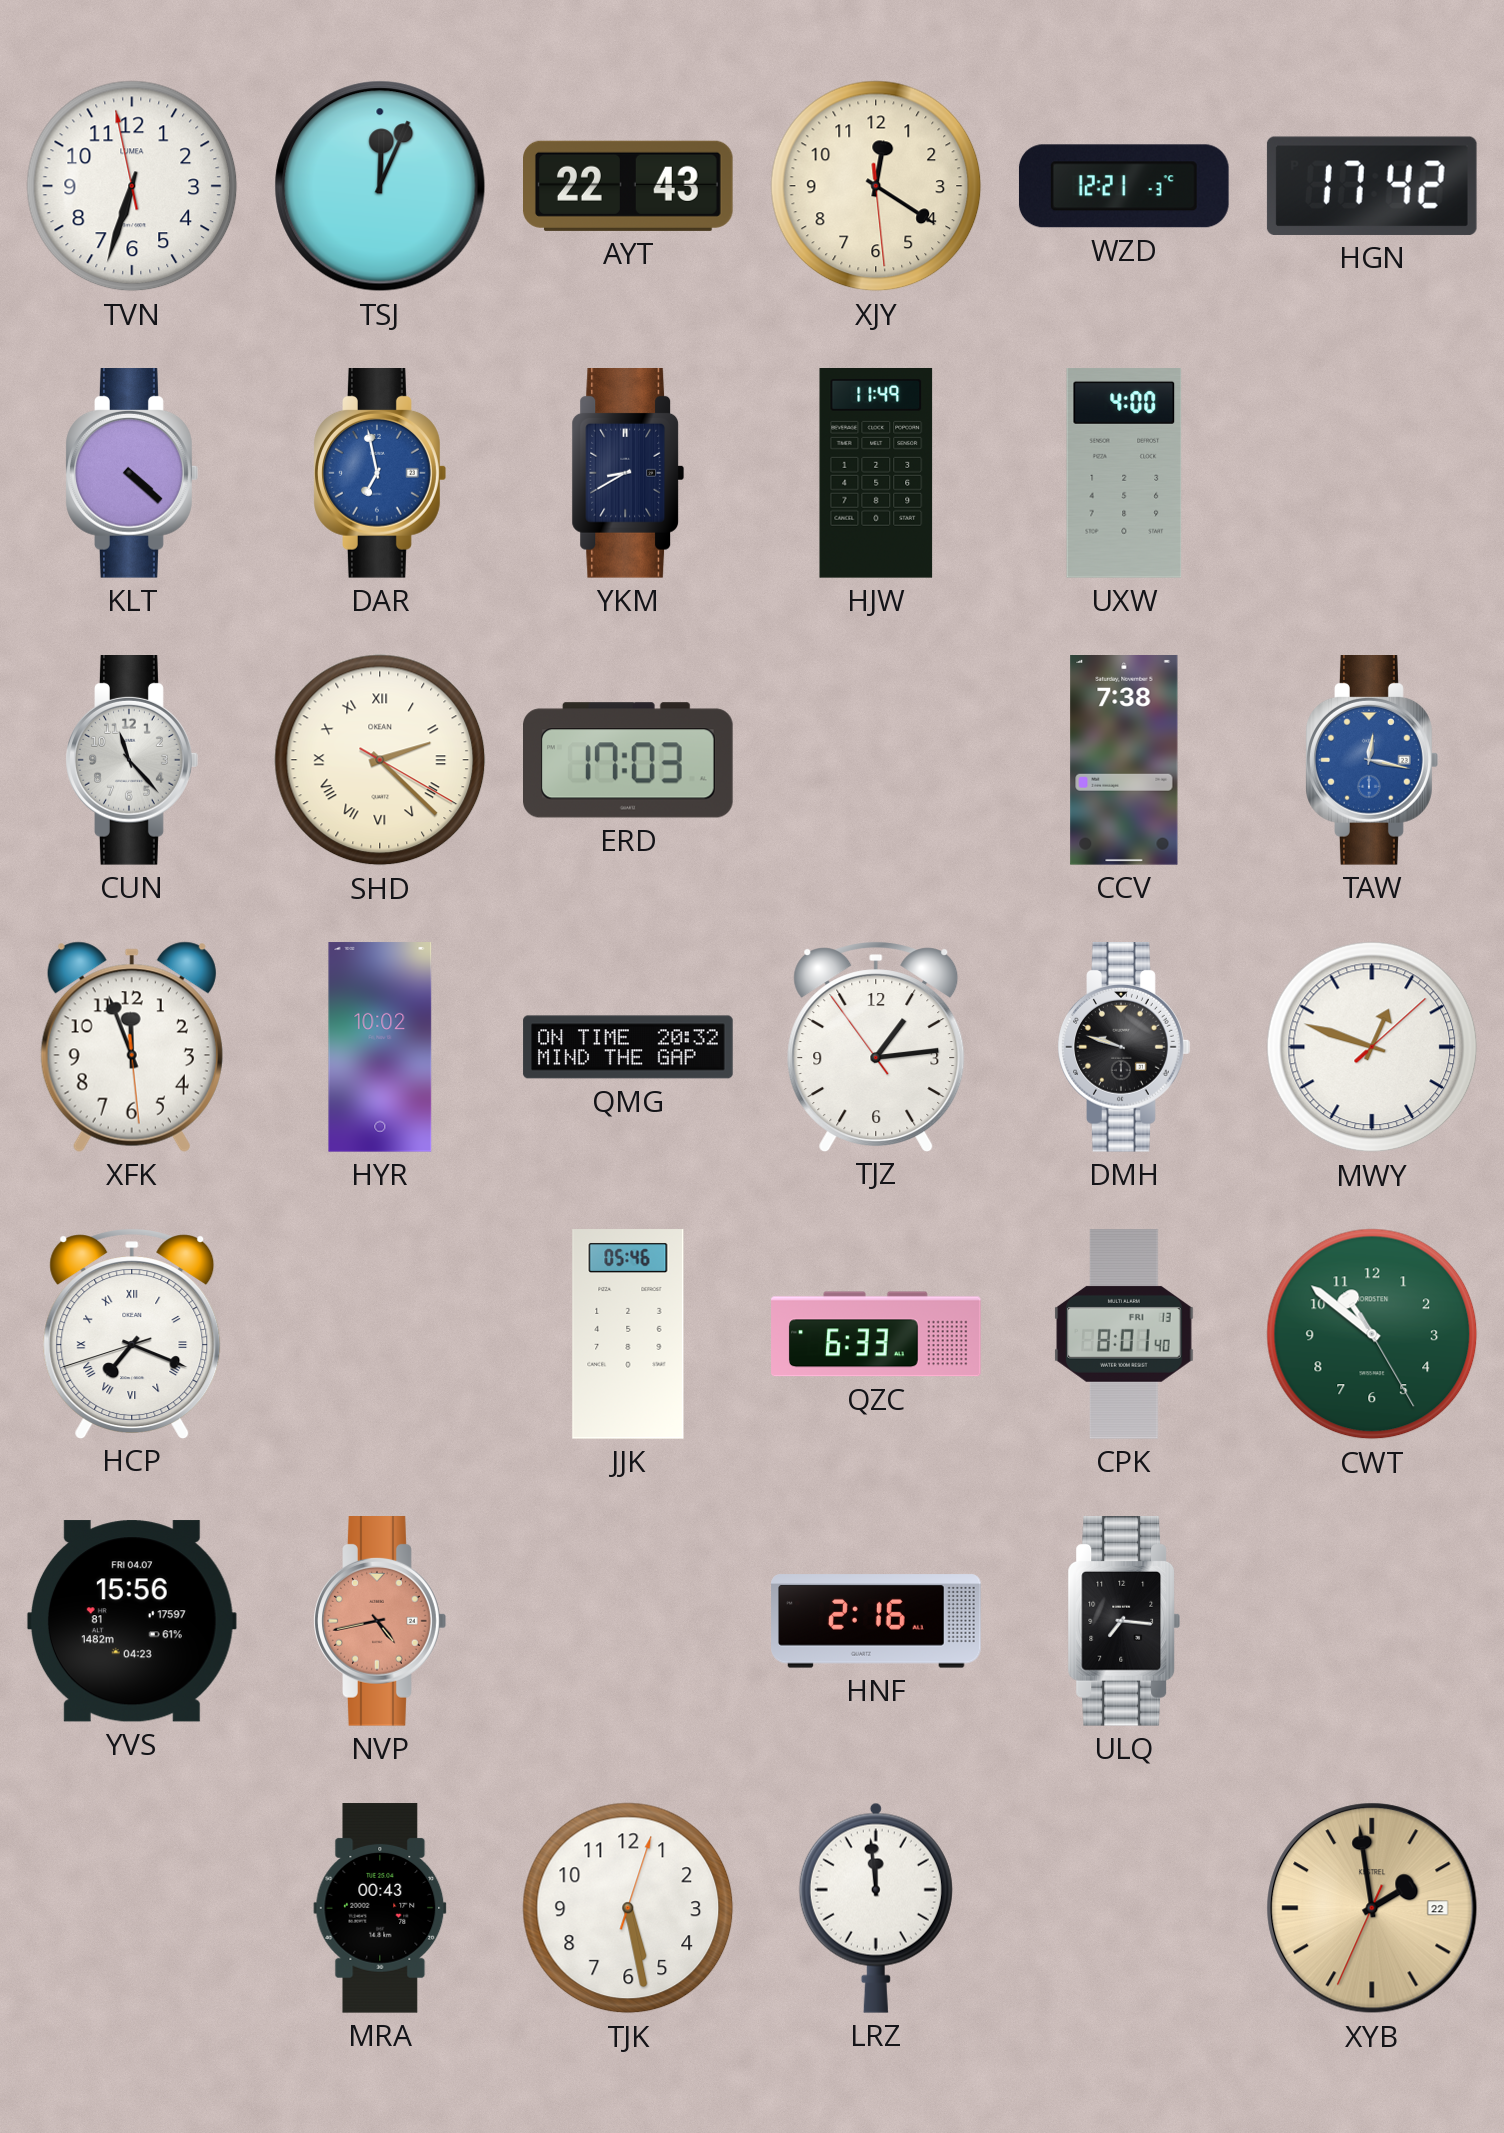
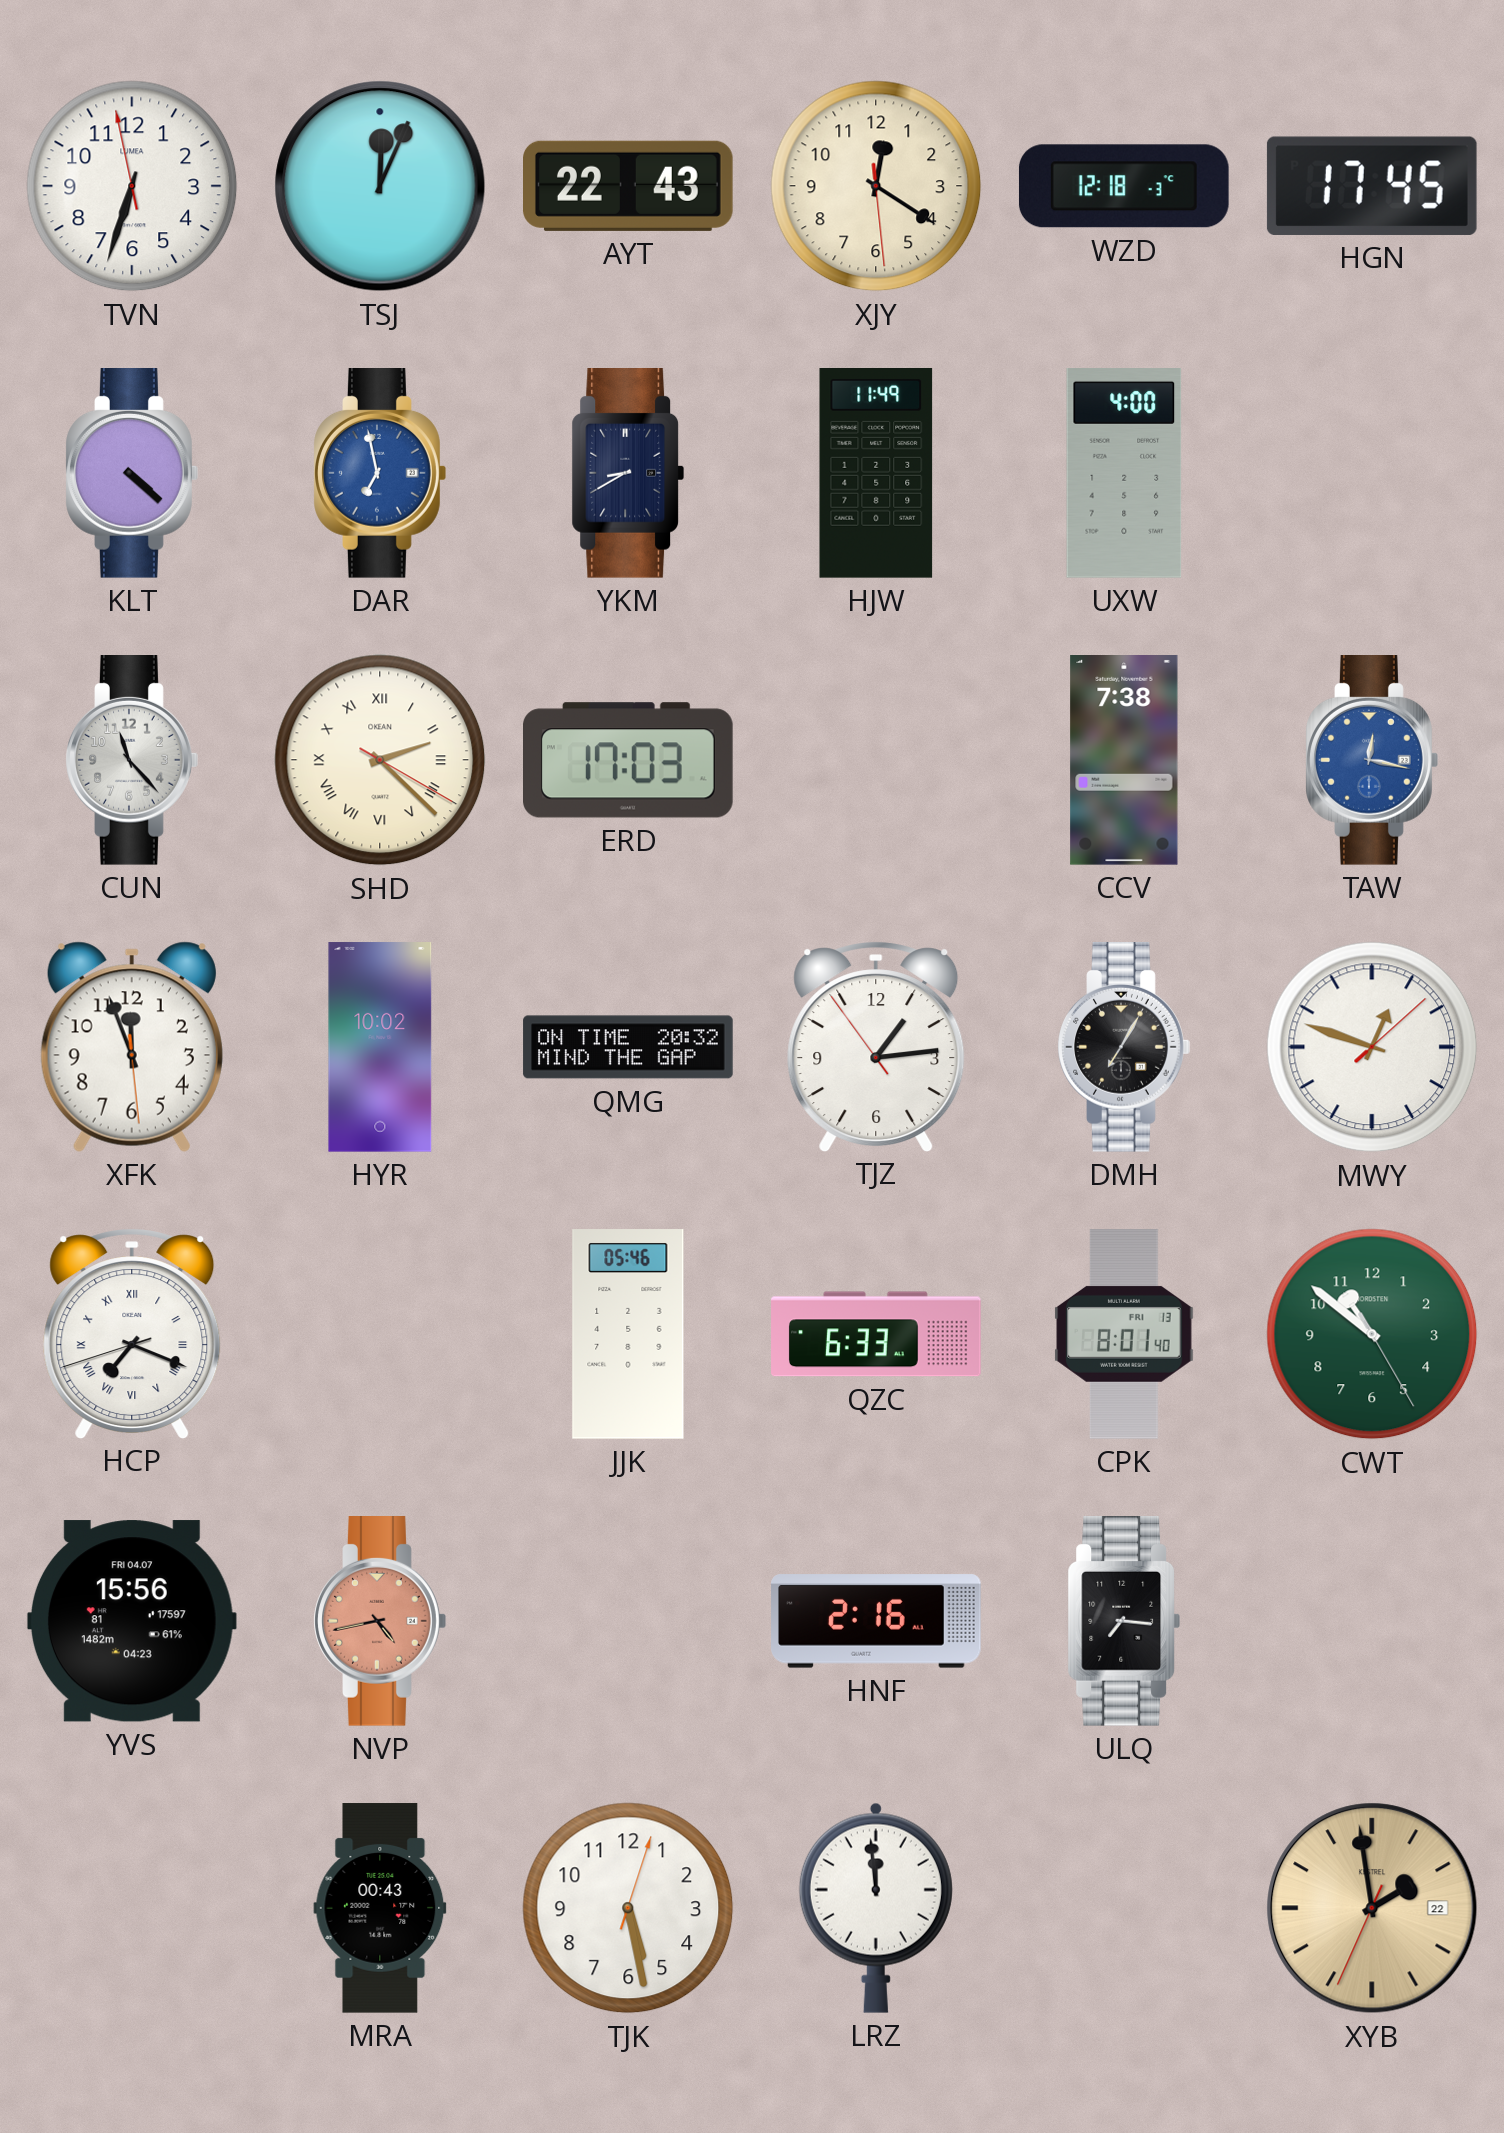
WZD: 12:21 -> 12:18
HGN: 17:42 -> 17:45
DMH: 9:48 -> 7:05
